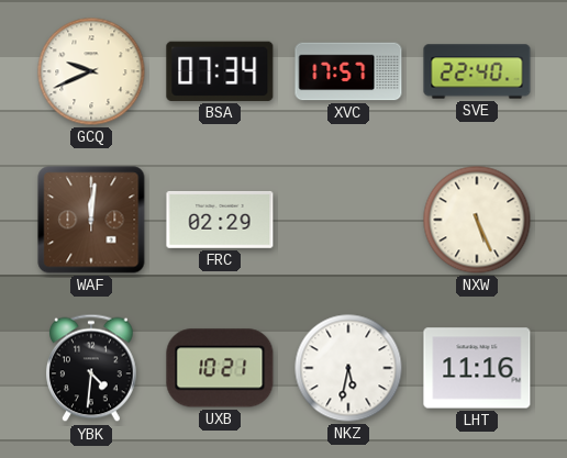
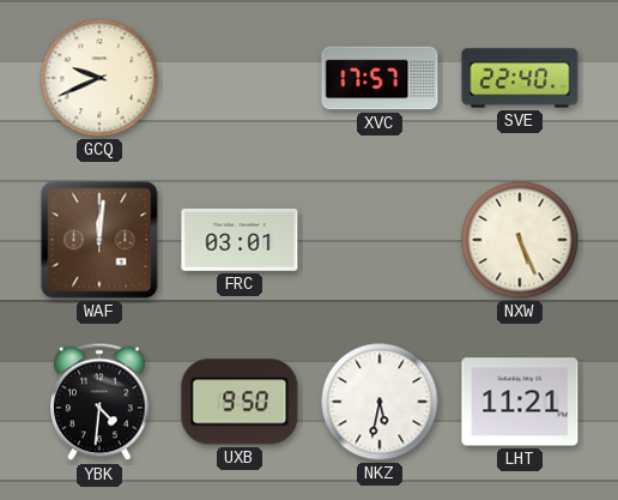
BSA: 07:34 -> none
FRC: 02:29 -> 03:01
UXB: 10:21 -> 9:50
LHT: 11:16 -> 11:21
